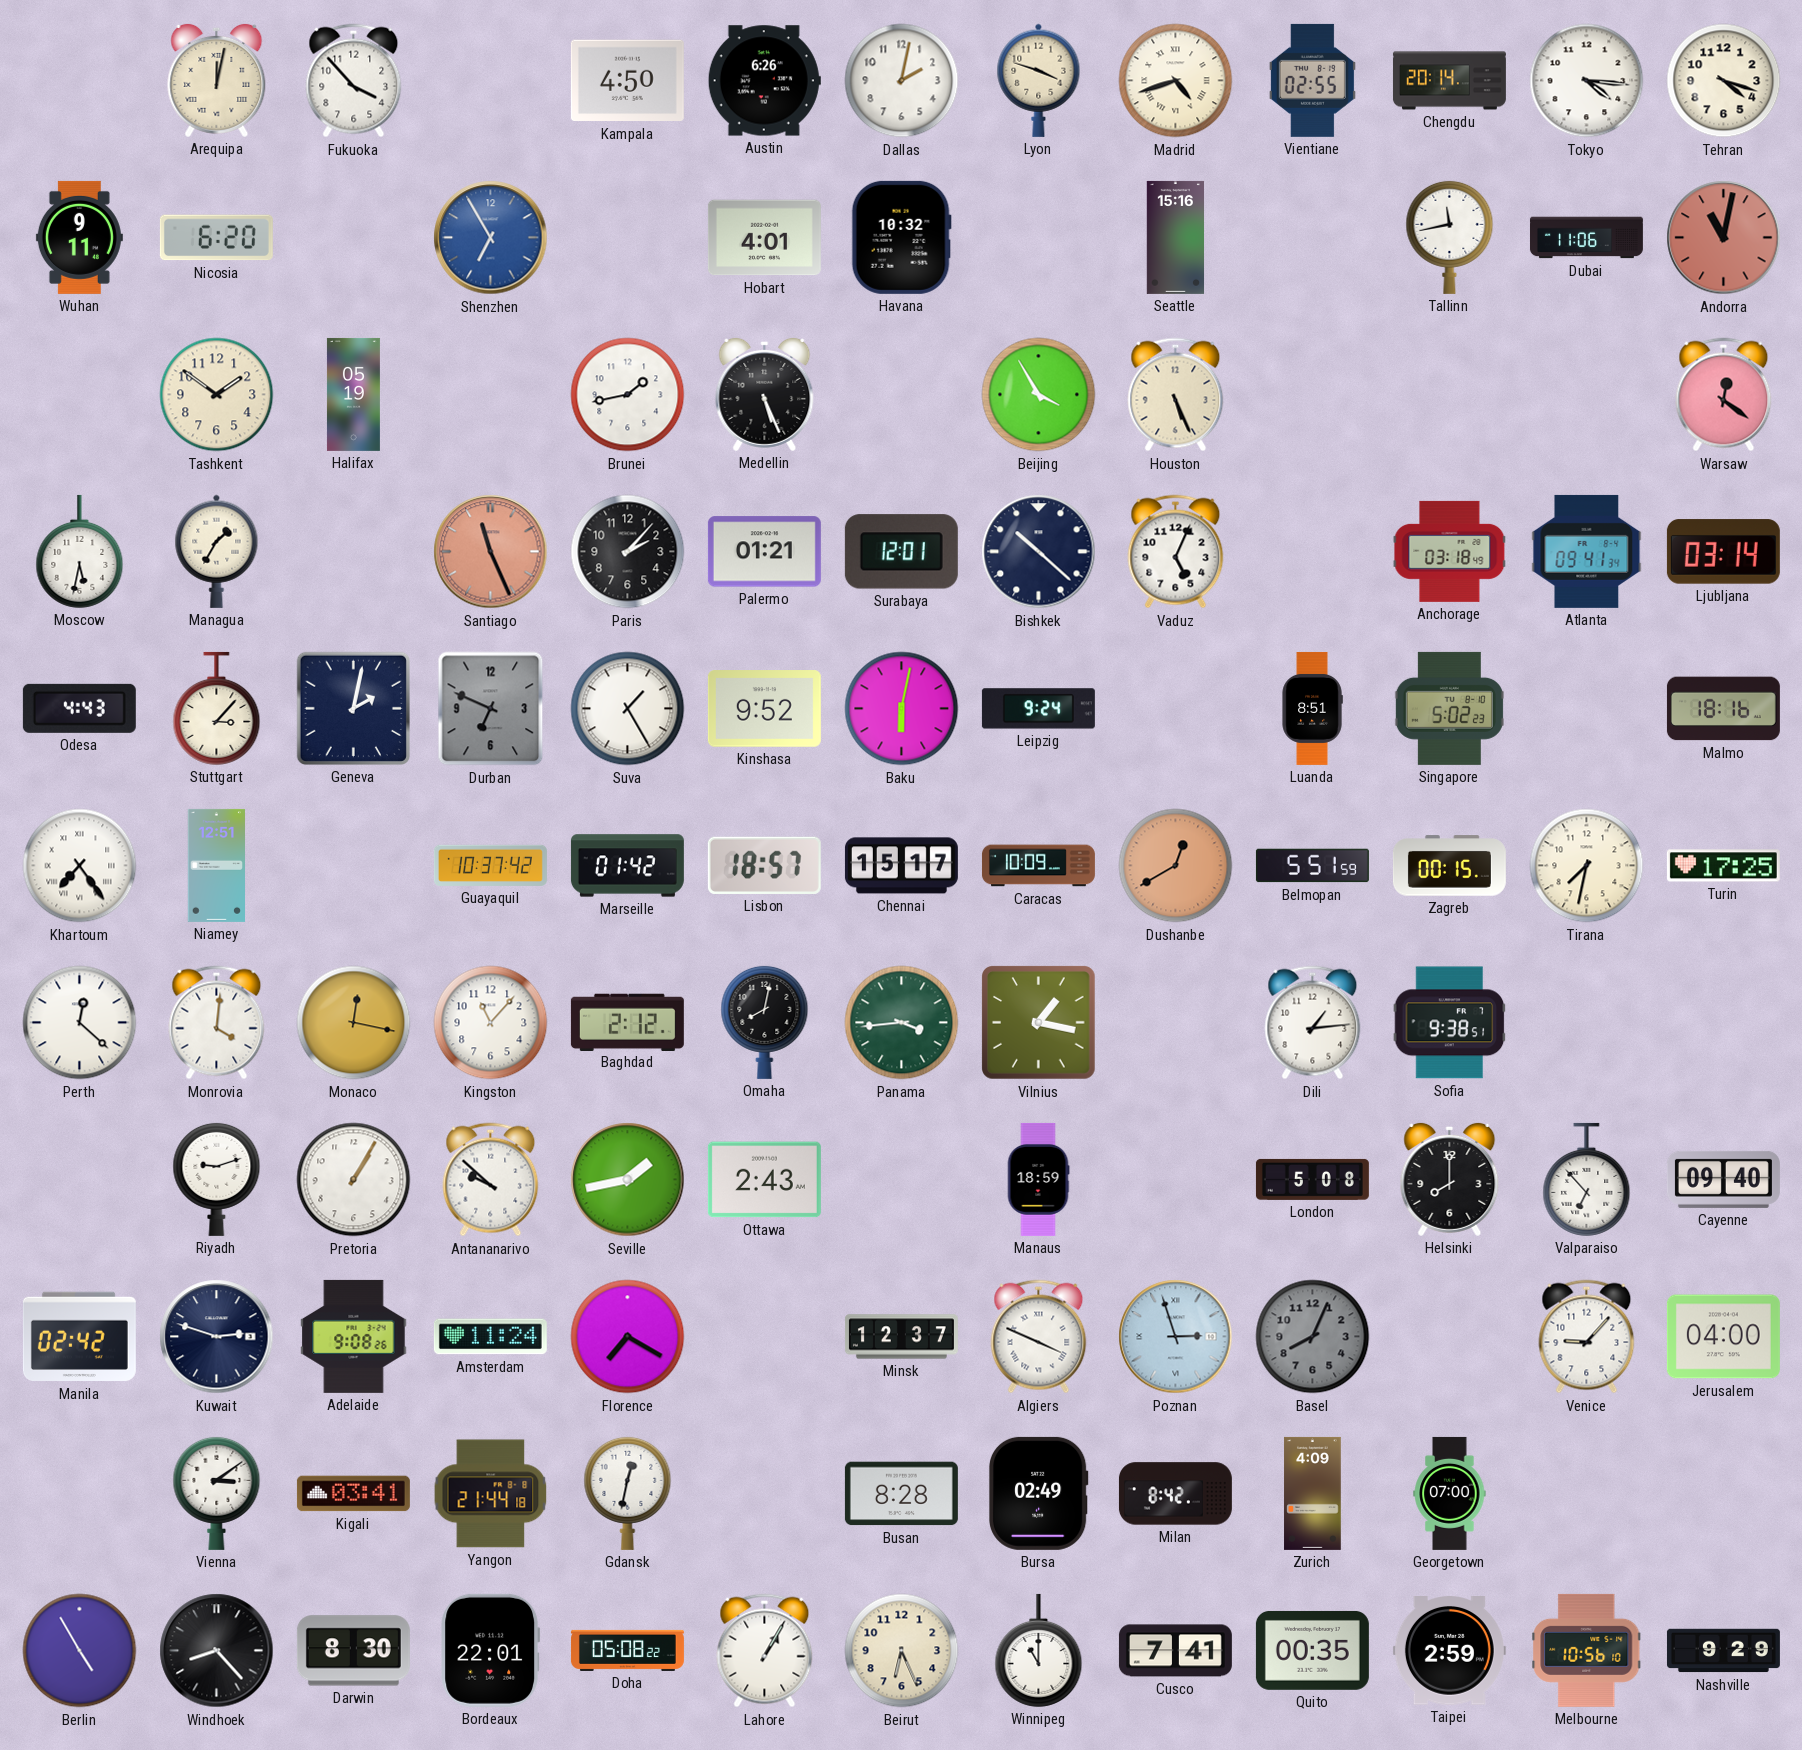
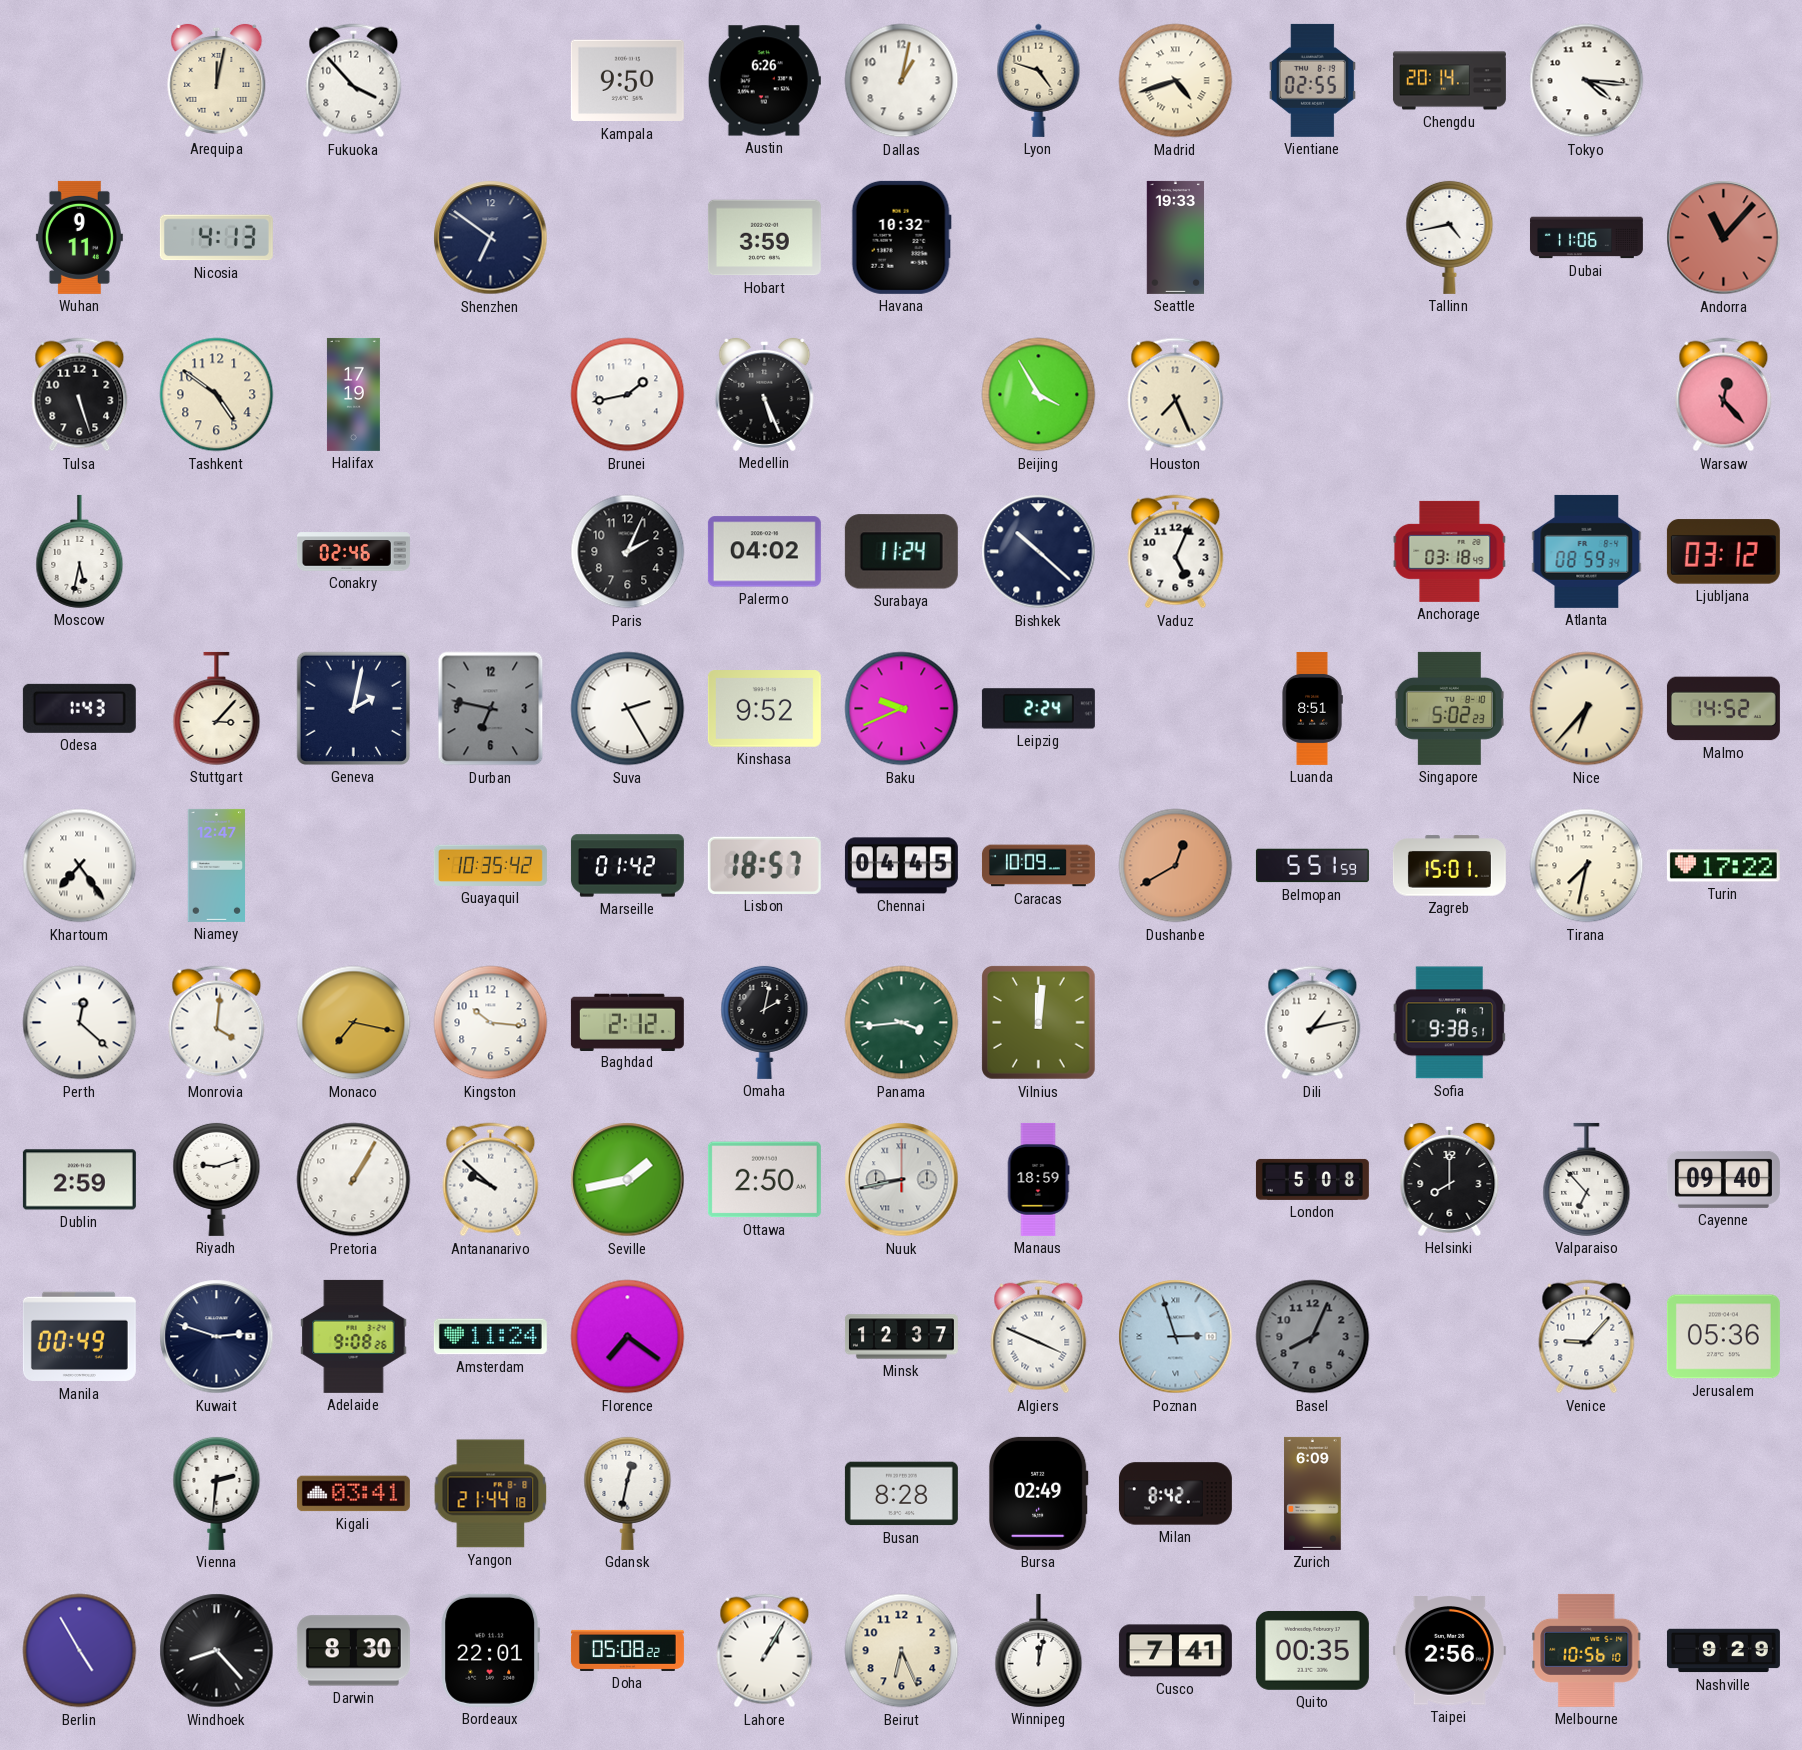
Kampala: 4:50 -> 9:50
Dallas: 2:02 -> 1:02
Lyon: 3:48 -> 4:48
Tehran: 4:18 -> none
Nicosia: 6:20 -> 4:13
Shenzhen: 6:55 -> 6:51
Shenzhen dial: blue -> navy
Hobart: 4:01 -> 3:59
Seattle: 15:16 -> 19:33
Tallinn: 11:43 -> 4:43
Andorra: 11:02 -> 11:07
Tulsa: none -> 5:27
Tashkent: 1:51 -> 4:51
Halifax: 05:19 -> 17:19
Houston: 5:26 -> 7:26
Warsaw: 12:21 -> 12:23
Managua: 1:35 -> none
Conakry: none -> 02:46
Santiago: 11:26 -> none
Paris: 2:07 -> 2:04
Palermo: 01:21 -> 04:02
Surabaya: 12:01 -> 11:24
Atlanta: 09:41 -> 08:59
Ljubljana: 03:14 -> 03:12
Odesa: 4:43 -> 1:43
Durban: 6:49 -> 6:47
Suva: 1:25 -> 2:25
Baku: 6:02 -> 9:41
Leipzig: 9:24 -> 2:24
Nice: none -> 6:37
Malmo: 18:16 -> 14:52
Niamey: 12:51 -> 12:47
Guayaquil: 10:37 -> 10:35
Chennai: 15:17 -> 04:45
Zagreb: 00:15 -> 15:01
Turin: 17:25 -> 17:22
Monaco: 12:17 -> 7:17
Kingston: 11:07 -> 10:16
Omaha: 8:02 -> 2:02
Vilnius: 1:17 -> 12:01
Dili: 1:14 -> 1:13
Dublin: none -> 2:59
Ottawa: 2:43 -> 2:50
Nuuk: none -> 8:43
Manila: 02:42 -> 00:49
Florence: 7:20 -> 7:21
Jerusalem: 04:00 -> 05:36
Vienna: 3:09 -> 2:31
Zurich: 4:09 -> 6:09
Georgetown: 07:00 -> none
Winnipeg: 11:00 -> 12:02
Taipei: 2:59 -> 2:56
